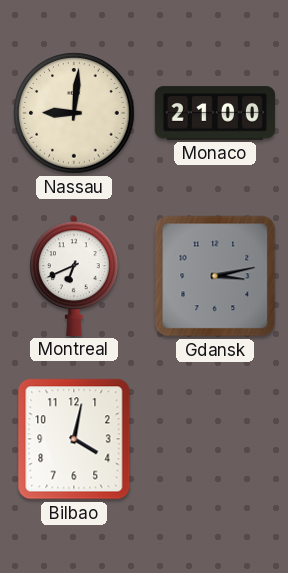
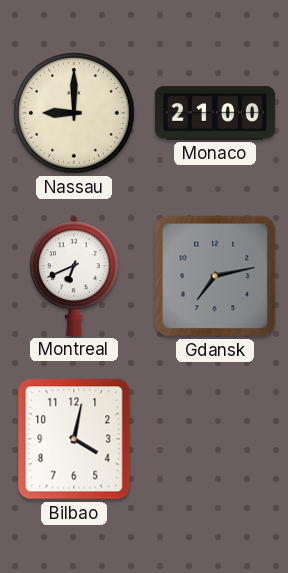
Nassau: 9:01 -> 9:00
Gdansk: 3:13 -> 7:13
